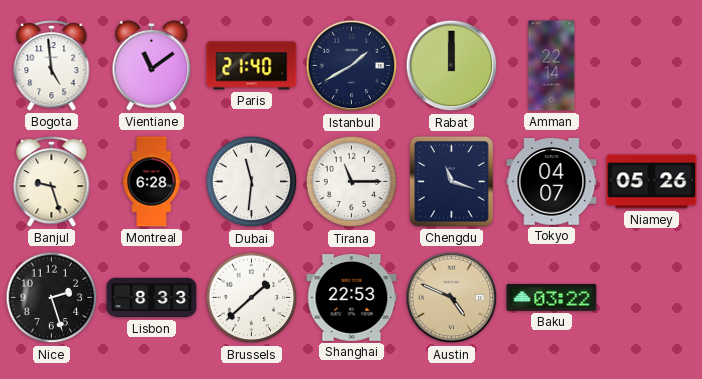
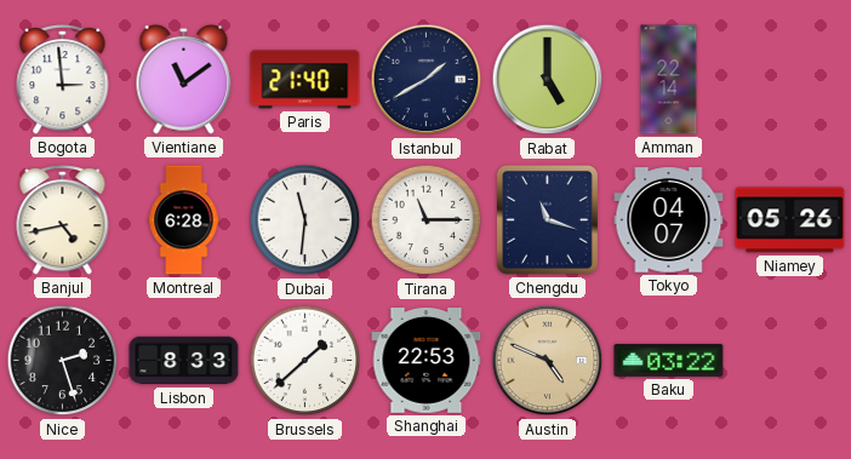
Bogota: 4:59 -> 2:59
Rabat: 12:00 -> 5:00
Banjul: 9:27 -> 4:43
